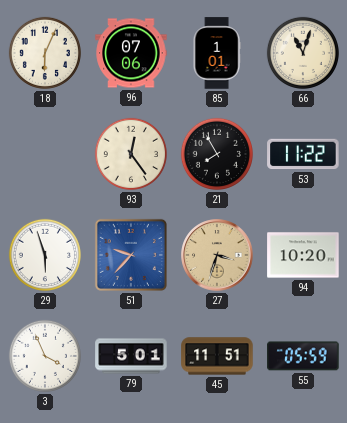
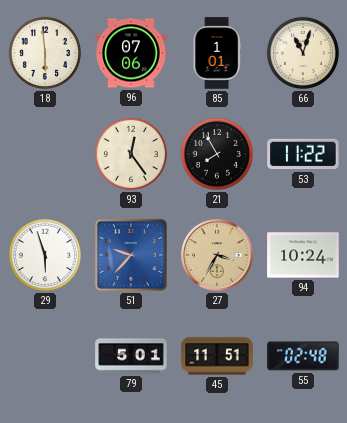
18: 6:04 -> 5:59
27: 3:33 -> 3:35
94: 10:20 -> 10:24
3: 3:56 -> none
55: 05:59 -> 02:48
